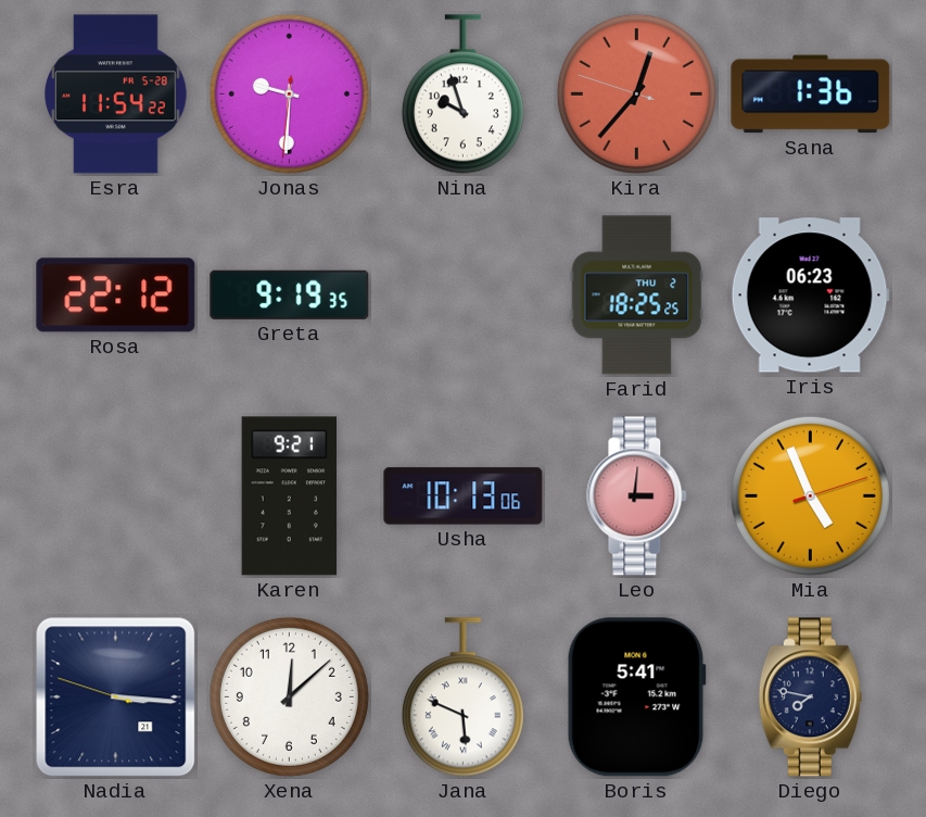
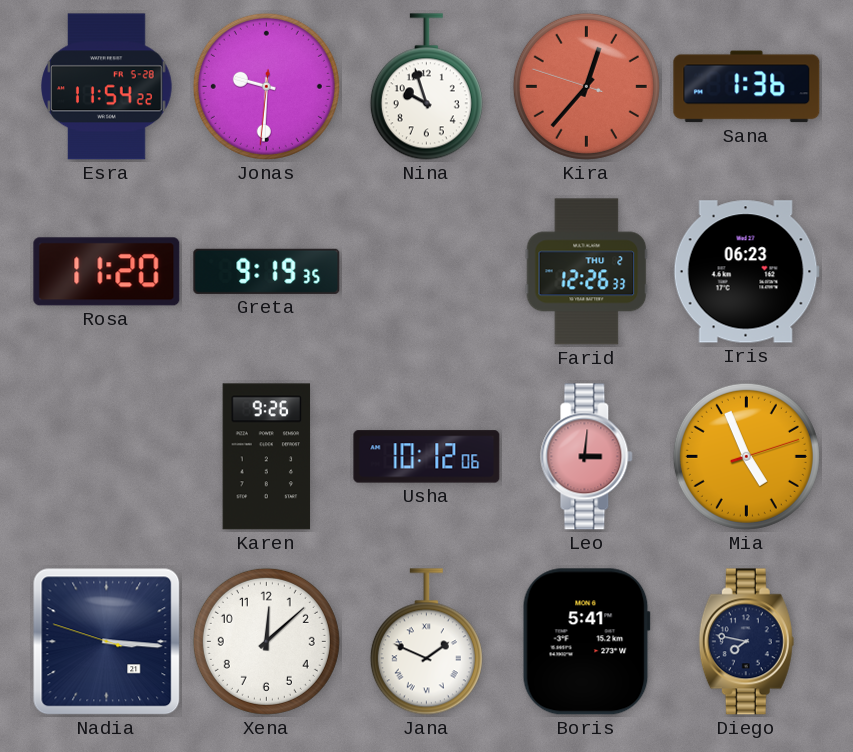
Rosa: 22:12 -> 11:20
Farid: 18:25 -> 12:26
Karen: 9:21 -> 9:26
Usha: 10:13 -> 10:12
Jana: 5:49 -> 1:49
